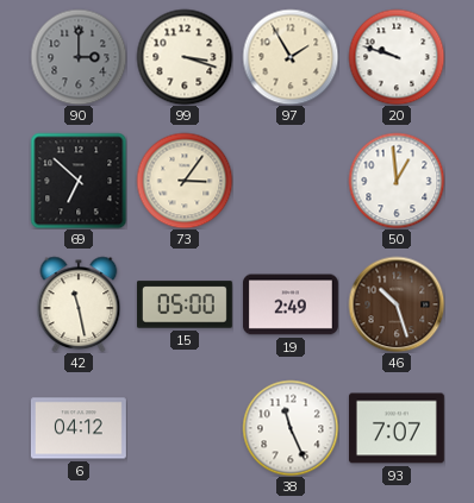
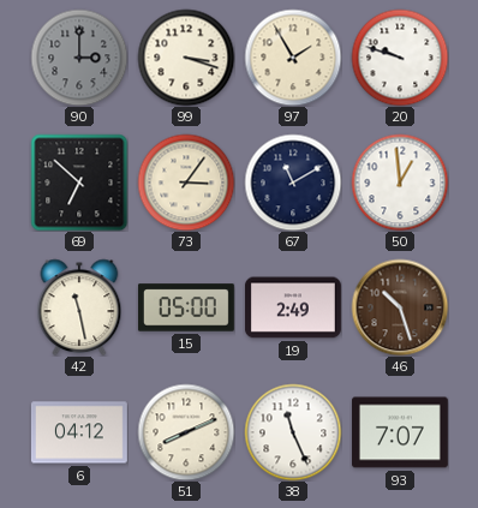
67: none -> 11:10
51: none -> 8:11
